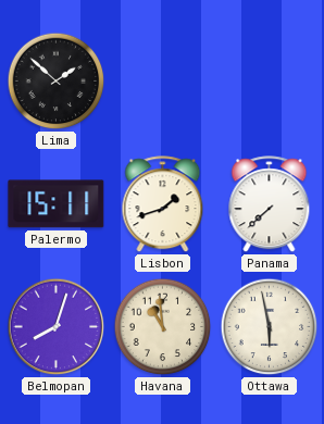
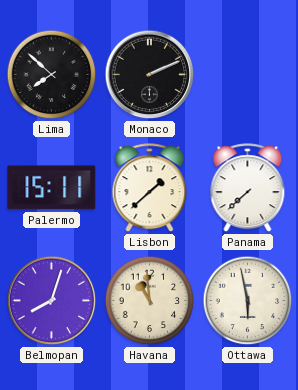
Lima: 1:52 -> 7:52
Monaco: none -> 2:11
Lisbon: 1:42 -> 1:38
